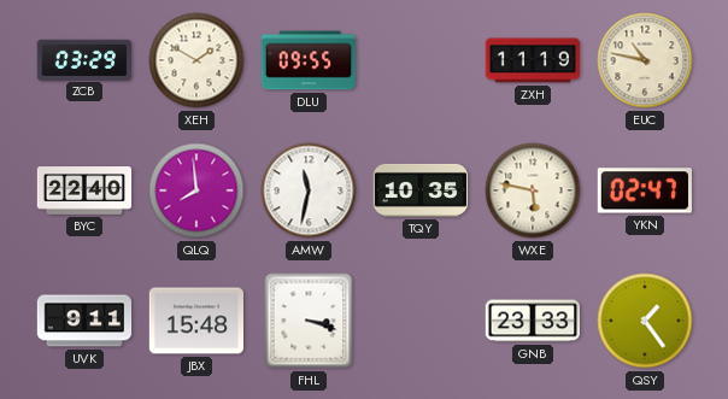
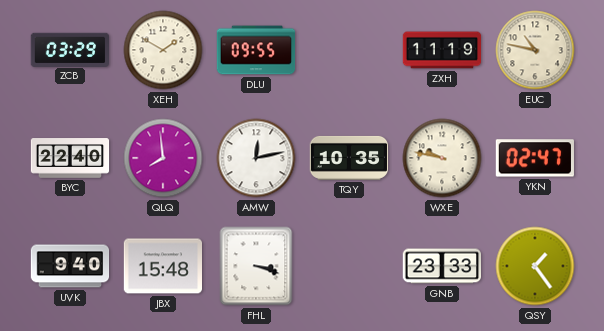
AMW: 11:32 -> 12:13
WXE: 5:47 -> 9:47
UVK: 9:11 -> 9:40
